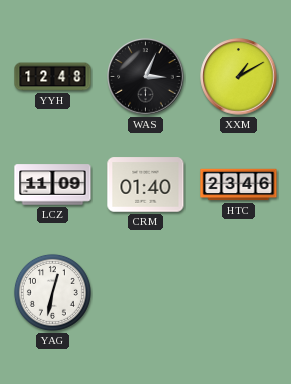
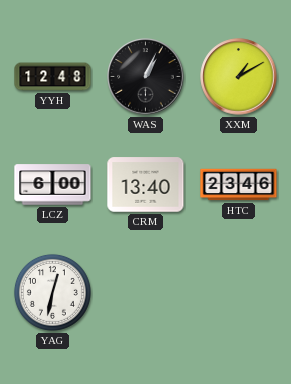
WAS: 3:04 -> 1:04
LCZ: 11:09 -> 6:00
CRM: 01:40 -> 13:40
